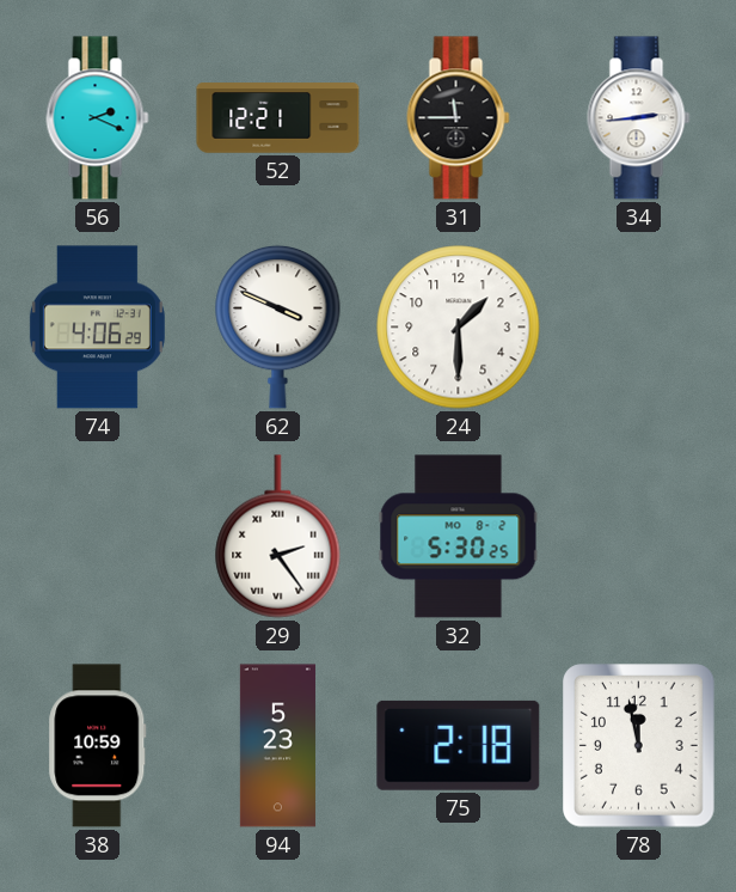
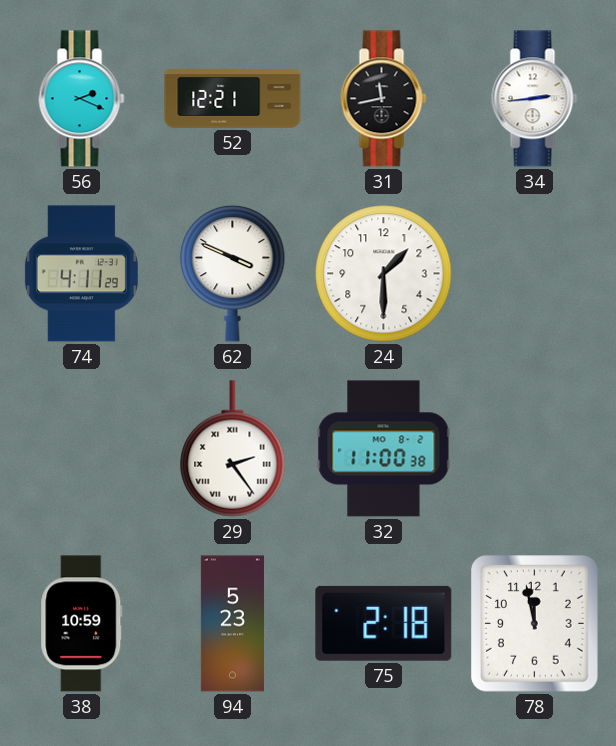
31: 11:45 -> 11:43
74: 4:06 -> 4:11
32: 5:30 -> 11:00
